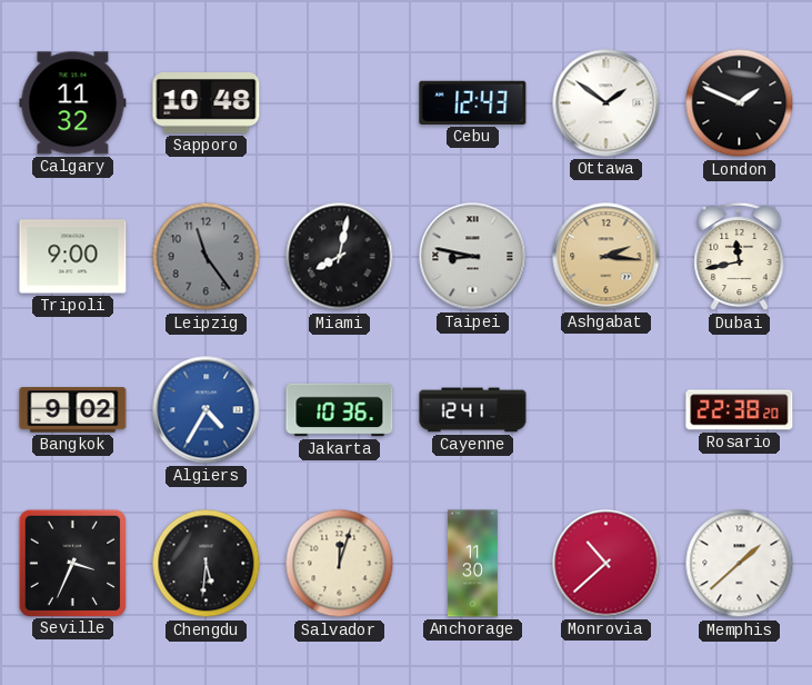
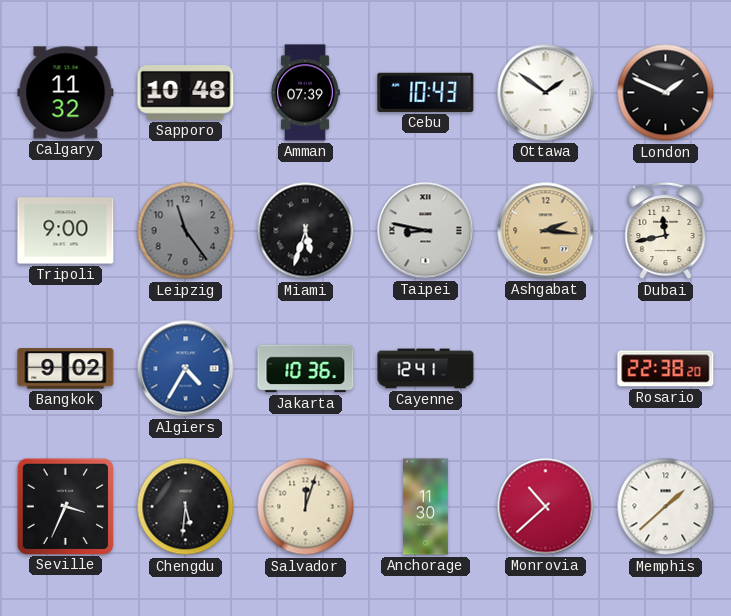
Amman: none -> 07:39
Cebu: 12:43 -> 10:43
Miami: 8:02 -> 5:33
